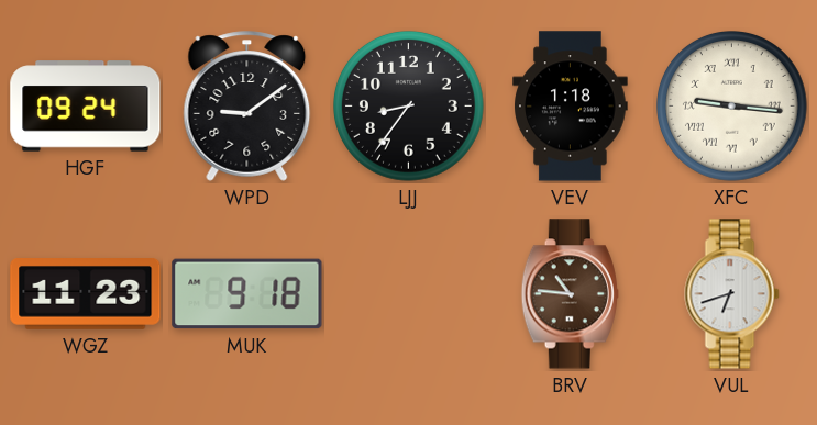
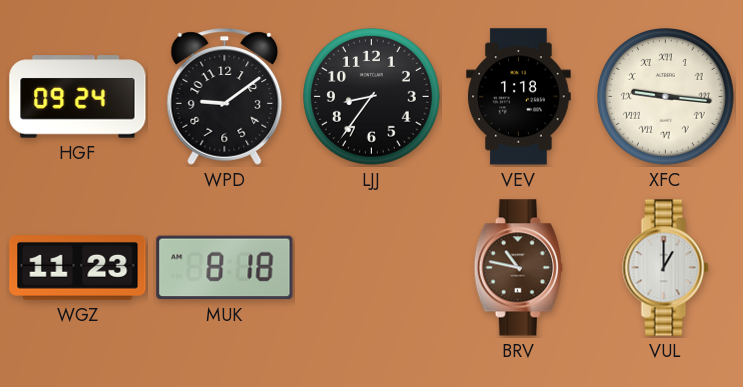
MUK: 9:18 -> 8:18
BRV: 10:46 -> 10:47
VUL: 6:42 -> 1:00
